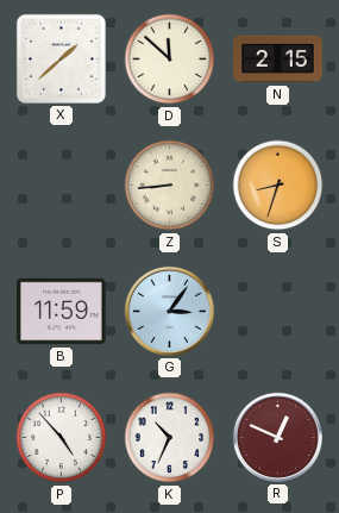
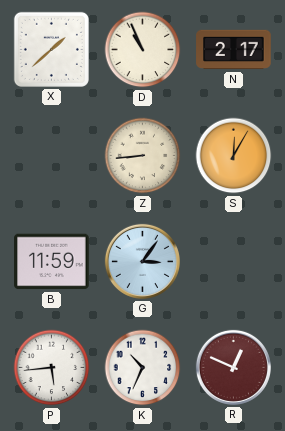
D: 11:52 -> 10:56
N: 2:15 -> 2:17
S: 8:33 -> 12:05
P: 4:53 -> 5:44
